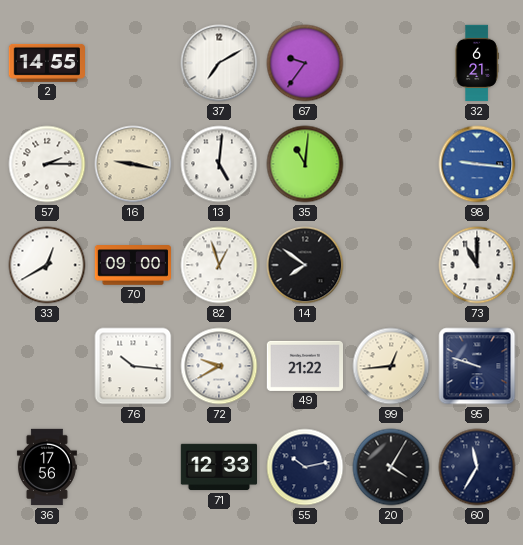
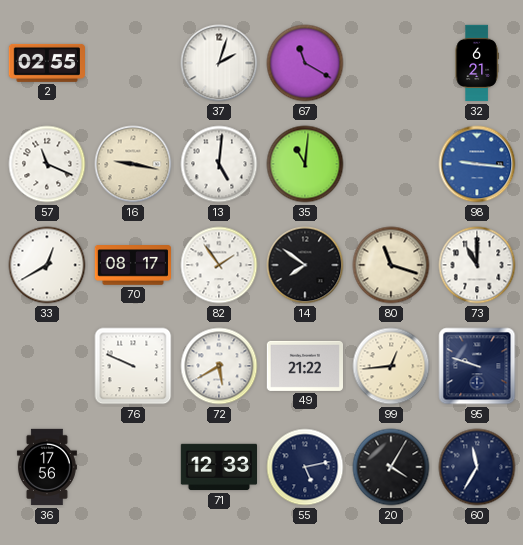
2: 14:55 -> 02:55
37: 7:10 -> 2:03
67: 9:36 -> 11:20
57: 2:15 -> 11:19
70: 09:00 -> 08:17
82: 12:57 -> 1:54
80: none -> 11:18
76: 10:16 -> 9:49
72: 9:40 -> 5:40
55: 10:13 -> 5:13
